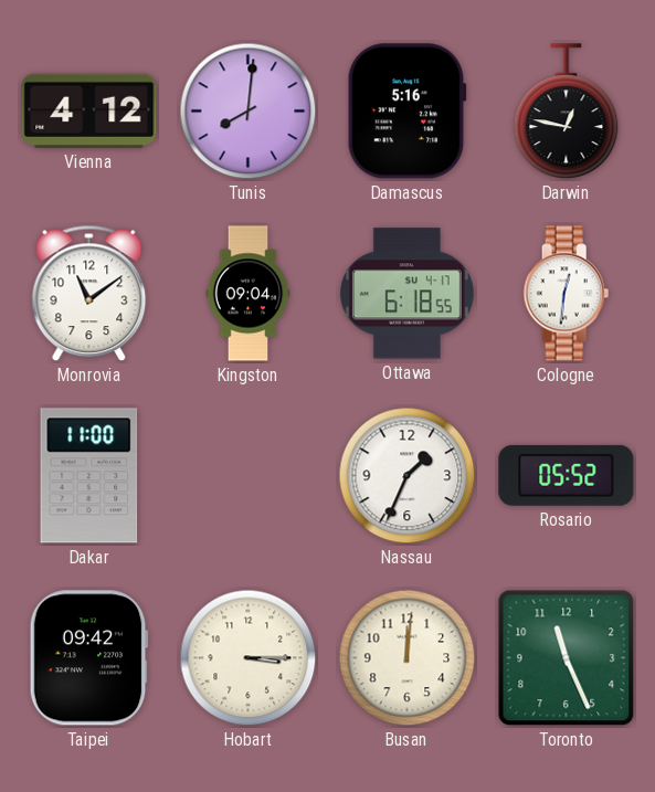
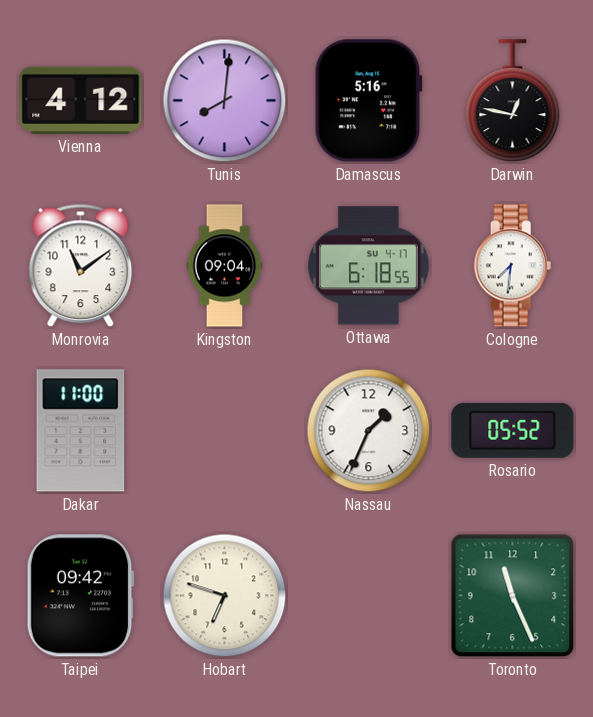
Cologne: 12:31 -> 7:31
Hobart: 3:15 -> 6:48
Busan: 12:01 -> none
